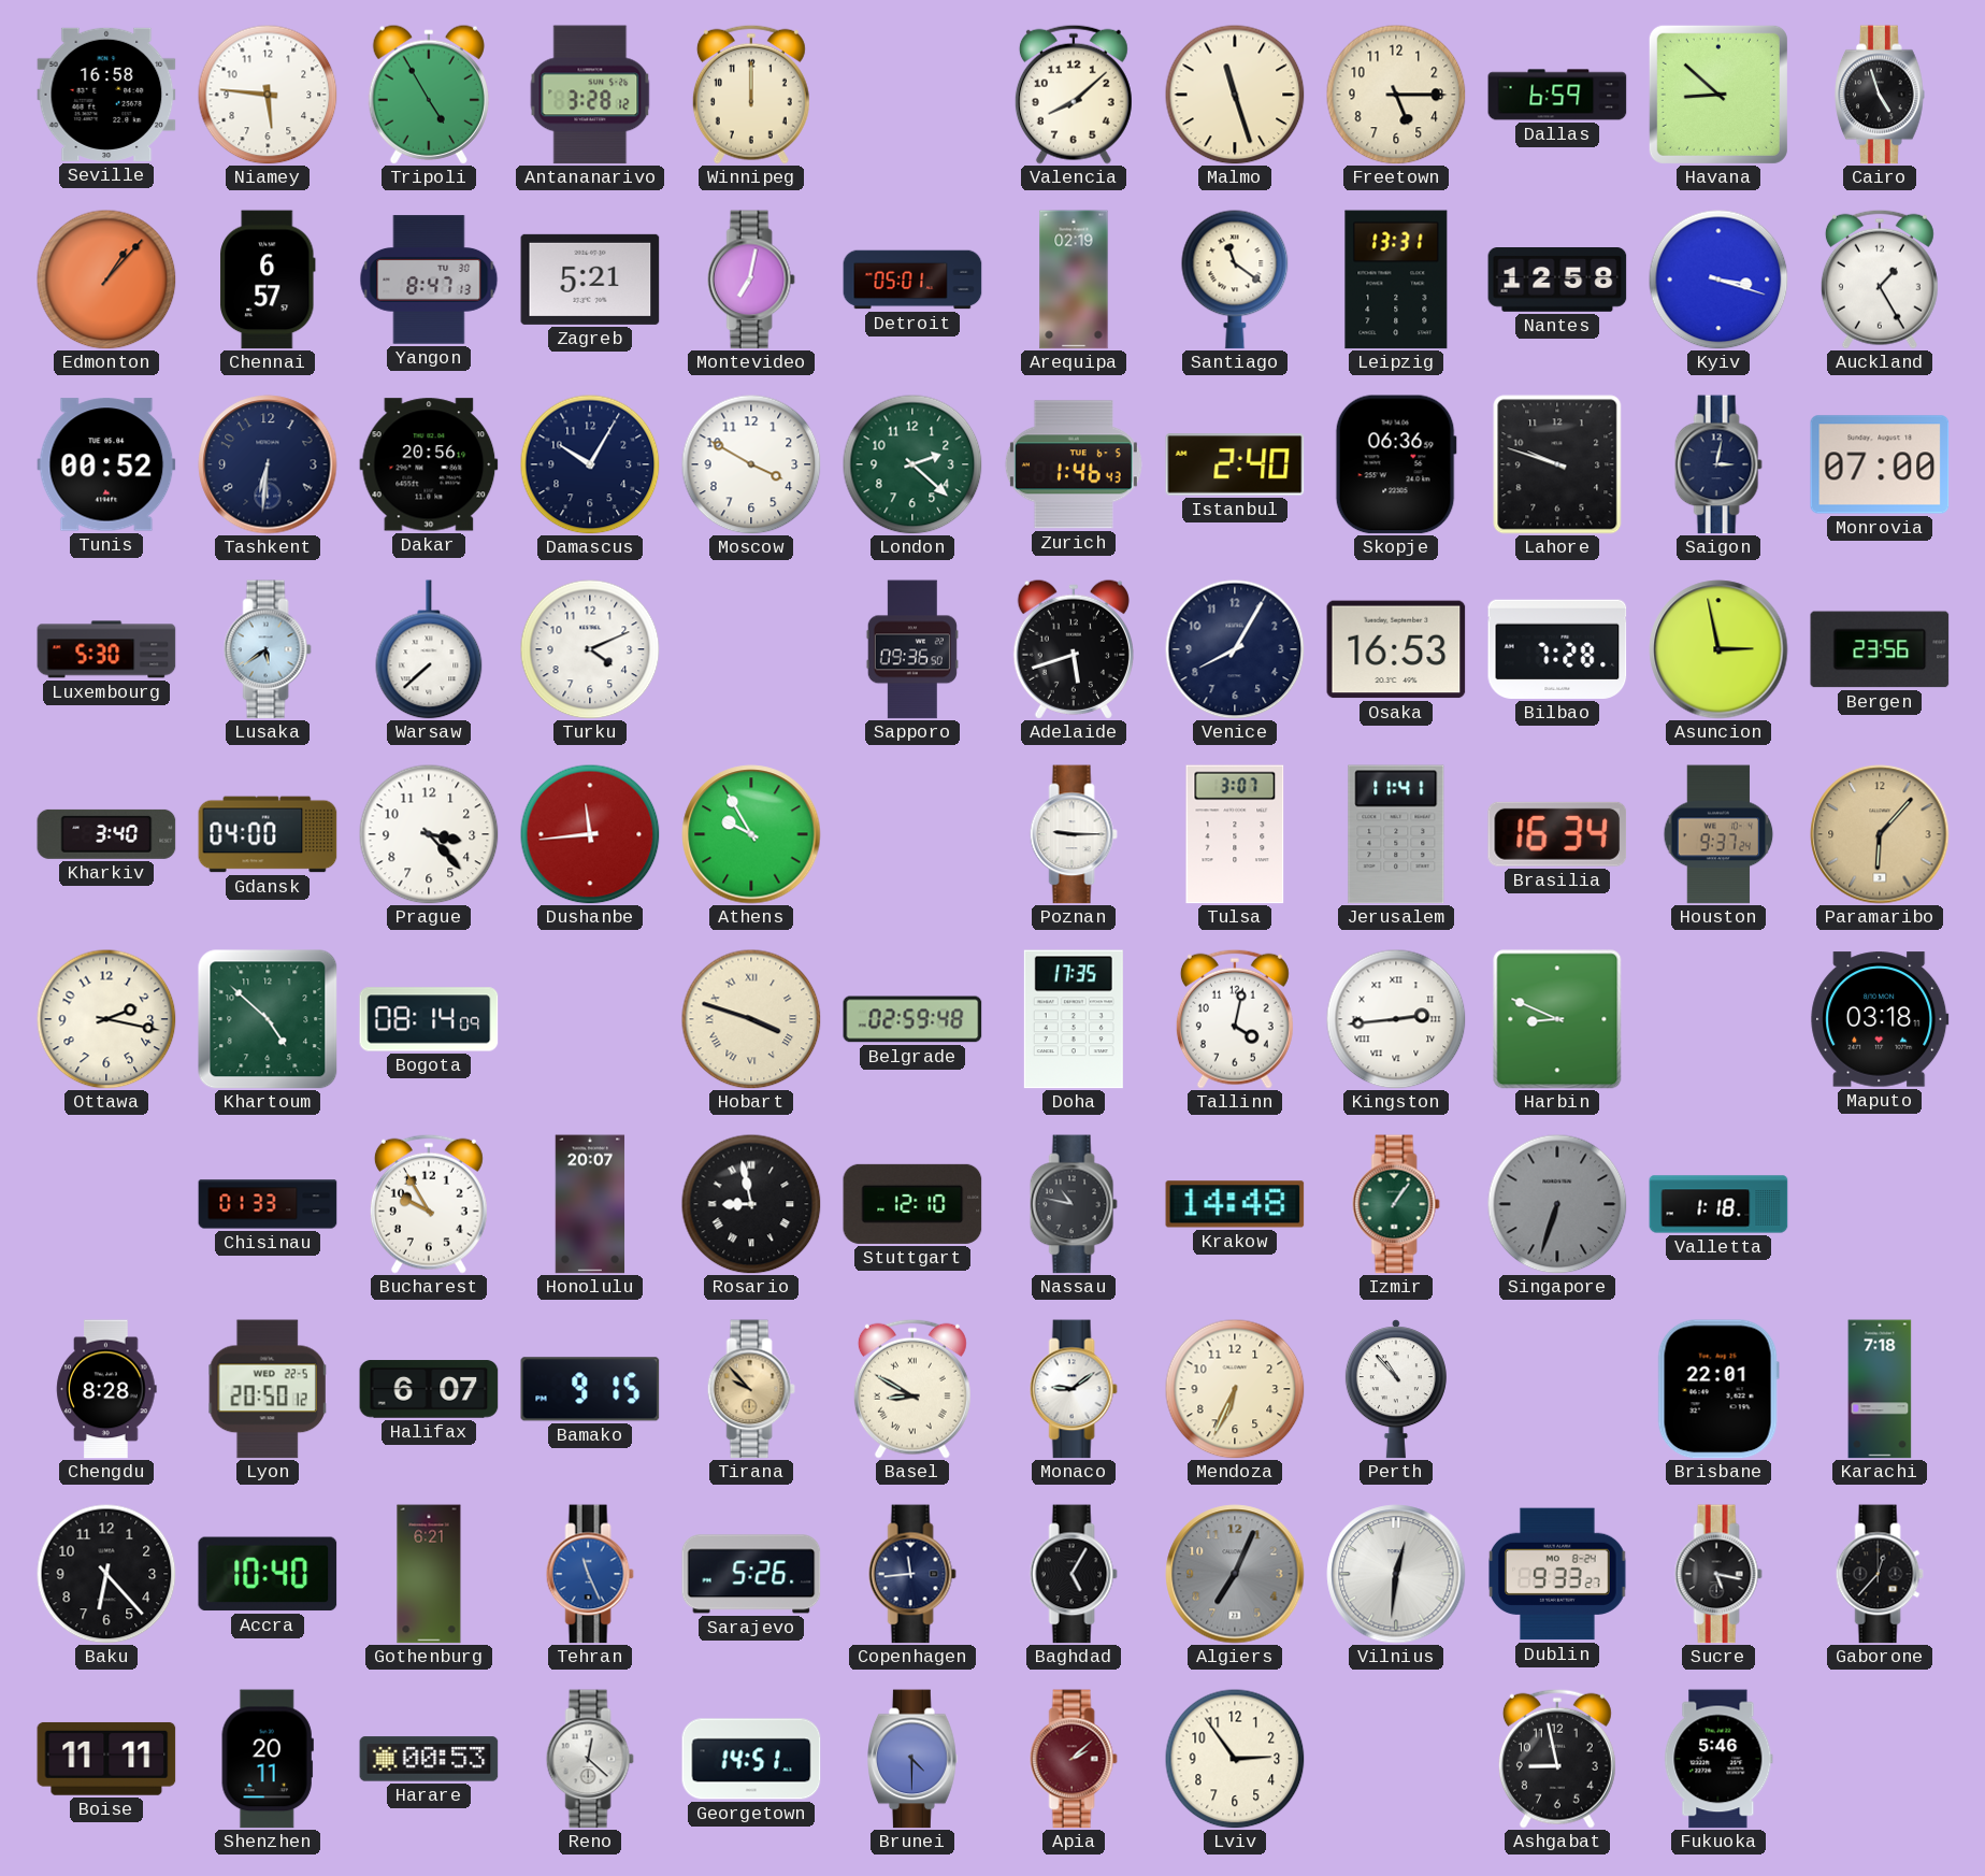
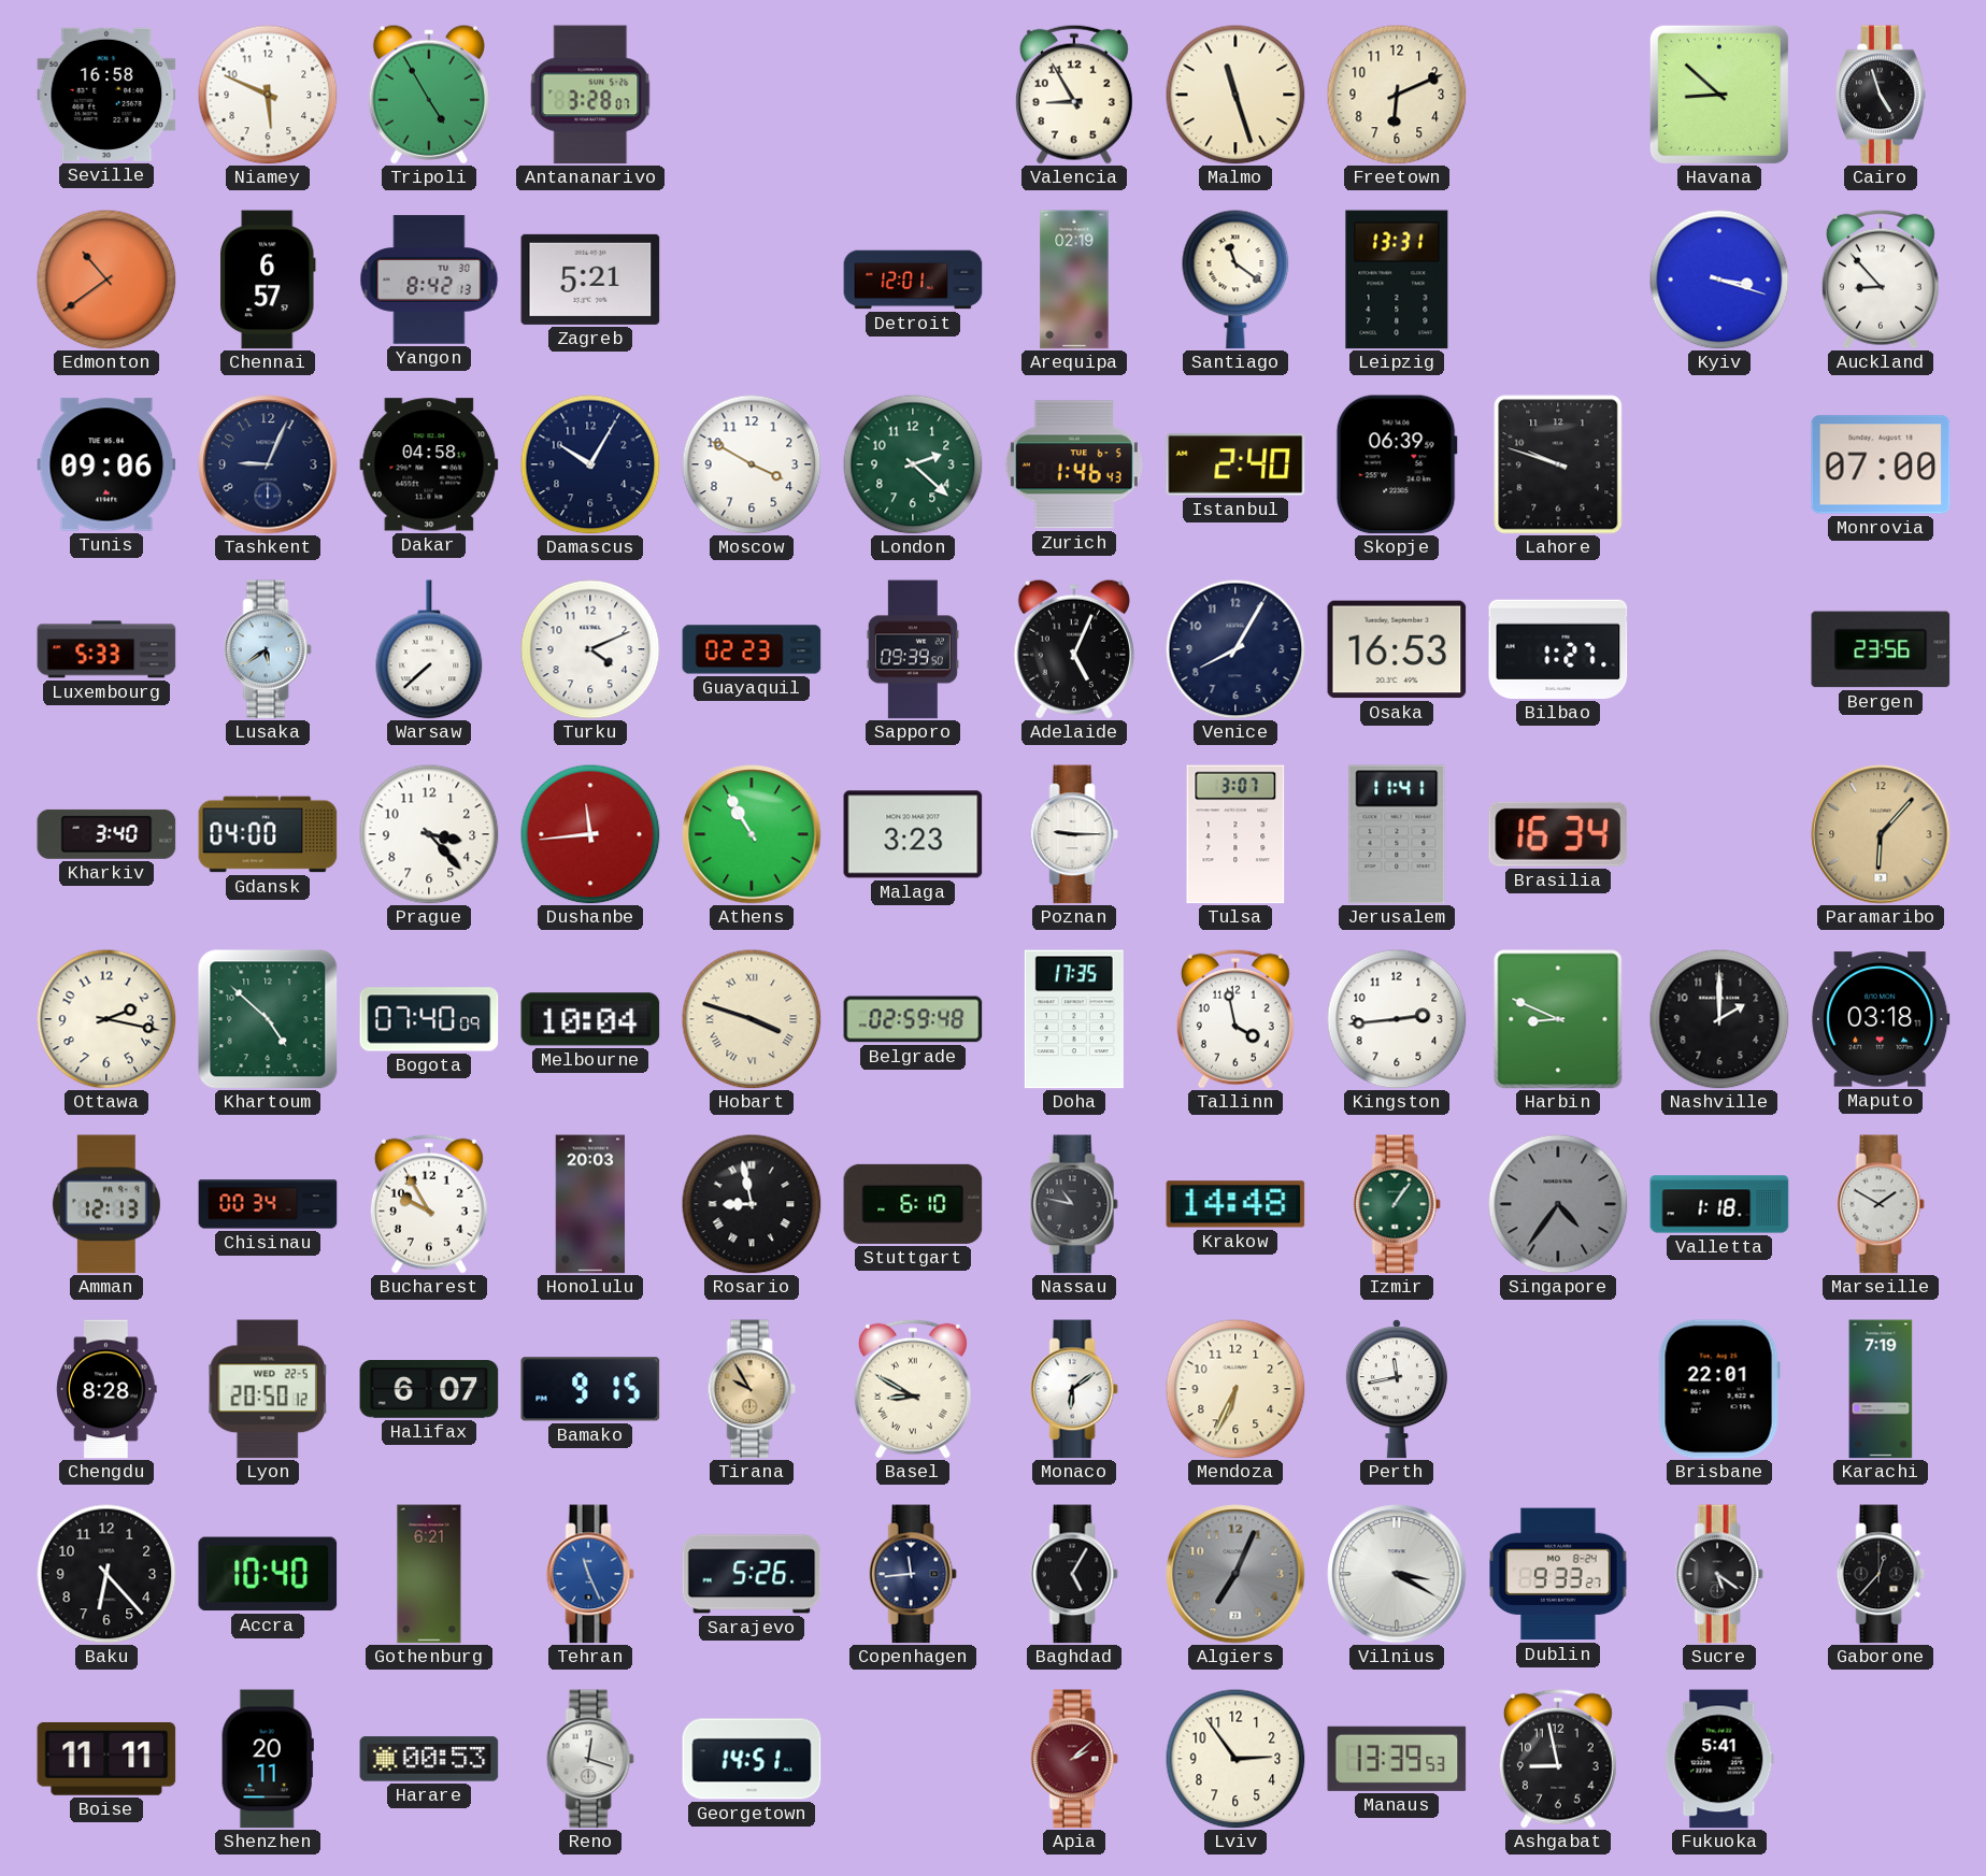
Niamey: 5:46 -> 5:49
Antananarivo: 3:28:12 -> 3:28:07
Winnipeg: 12:00 -> none
Valencia: 8:08 -> 8:55
Freetown: 5:15 -> 6:11
Dallas: 6:59 -> none
Edmonton: 1:07 -> 10:39
Yangon: 8:47 -> 8:42
Montevideo: 7:02 -> none
Detroit: 05:01 -> 12:01
Nantes: 12:58 -> none
Auckland: 1:25 -> 8:53
Tunis: 00:52 -> 09:06
Tashkent: 6:31 -> 9:04
Dakar: 20:56 -> 04:58
Skopje: 06:36 -> 06:39
Saigon: 3:02 -> none
Luxembourg: 5:30 -> 5:33
Guayaquil: none -> 02:23
Sapporo: 09:36 -> 09:39
Adelaide: 5:42 -> 5:04
Bilbao: 7:28 -> 1:27
Asuncion: 2:58 -> none
Athens: 9:55 -> 10:55
Malaga: none -> 3:23
Houston: 9:37 -> none
Bogota: 08:14 -> 07:40
Melbourne: none -> 10:04
Tallinn: 4:02 -> 3:58
Kingston numerals: Roman -> Arabic
Nashville: none -> 2:00
Amman: none -> 12:13
Chisinau: 01:33 -> 00:34
Honolulu: 20:07 -> 20:03
Stuttgart: 12:10 -> 6:10
Singapore: 6:33 -> 4:36
Marseille: none -> 1:50
Tirana: 9:53 -> 9:55
Monaco: 9:09 -> 6:09
Perth: 10:53 -> 11:43
Karachi: 7:18 -> 7:19
Vilnius: 12:31 -> 3:20
Sucre: 5:17 -> 5:21
Reno: 12:22 -> 12:18
Brunei: 4:30 -> none
Manaus: none -> 13:39
Fukuoka: 5:46 -> 5:41
